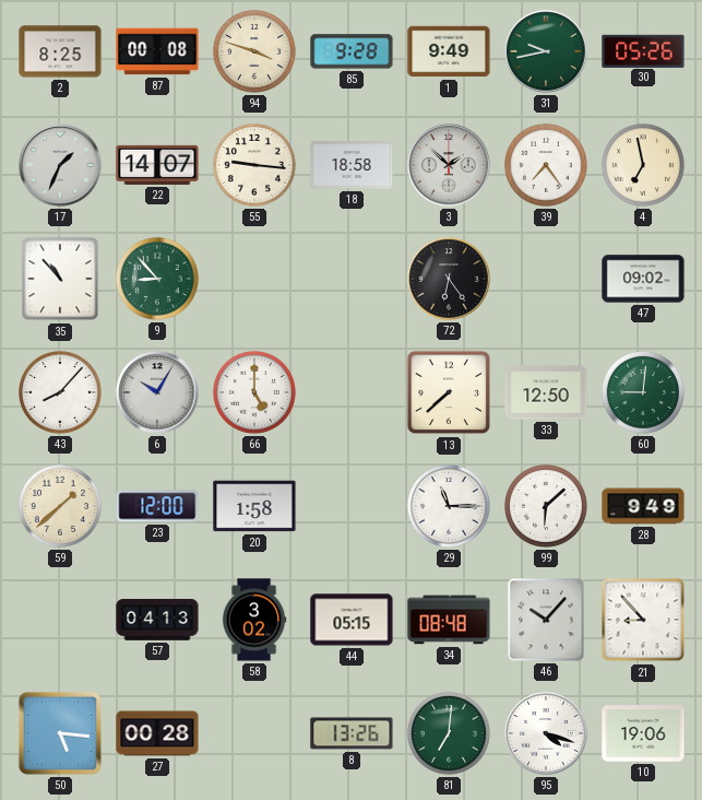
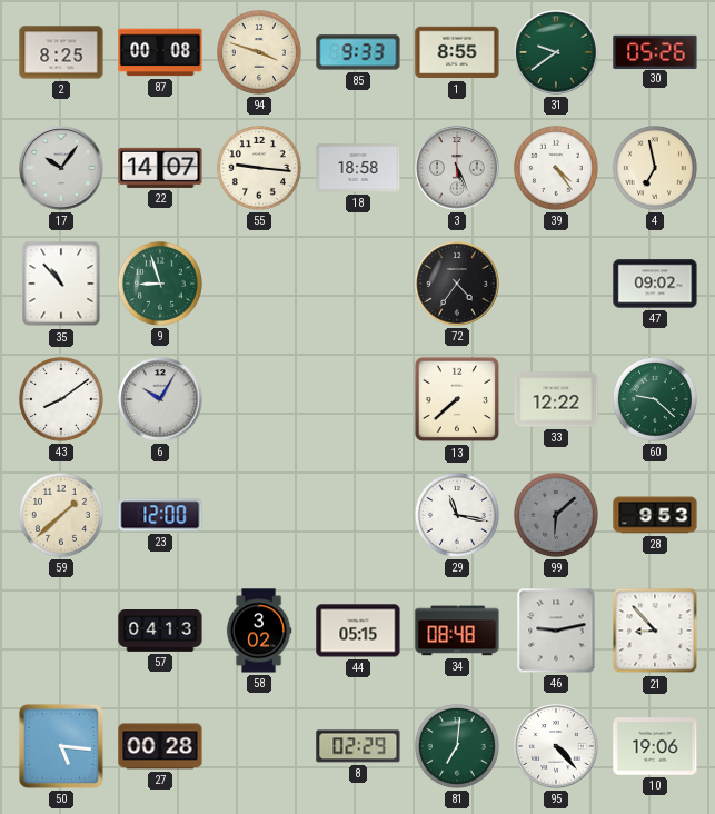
85: 9:28 -> 9:33
1: 9:49 -> 8:55
31: 9:43 -> 9:39
17: 1:34 -> 10:06
3: 1:52 -> 5:26
39: 7:24 -> 4:24
9: 8:53 -> 8:57
72: 6:24 -> 4:36
43: 8:07 -> 8:09
66: 5:00 -> none
33: 12:50 -> 12:22
60: 9:01 -> 9:22
20: 1:58 -> none
29: 11:15 -> 11:17
99 dial: white -> grey
28: 9:49 -> 9:53
46: 10:07 -> 9:13
8: 13:26 -> 02:29
95: 4:18 -> 4:23
